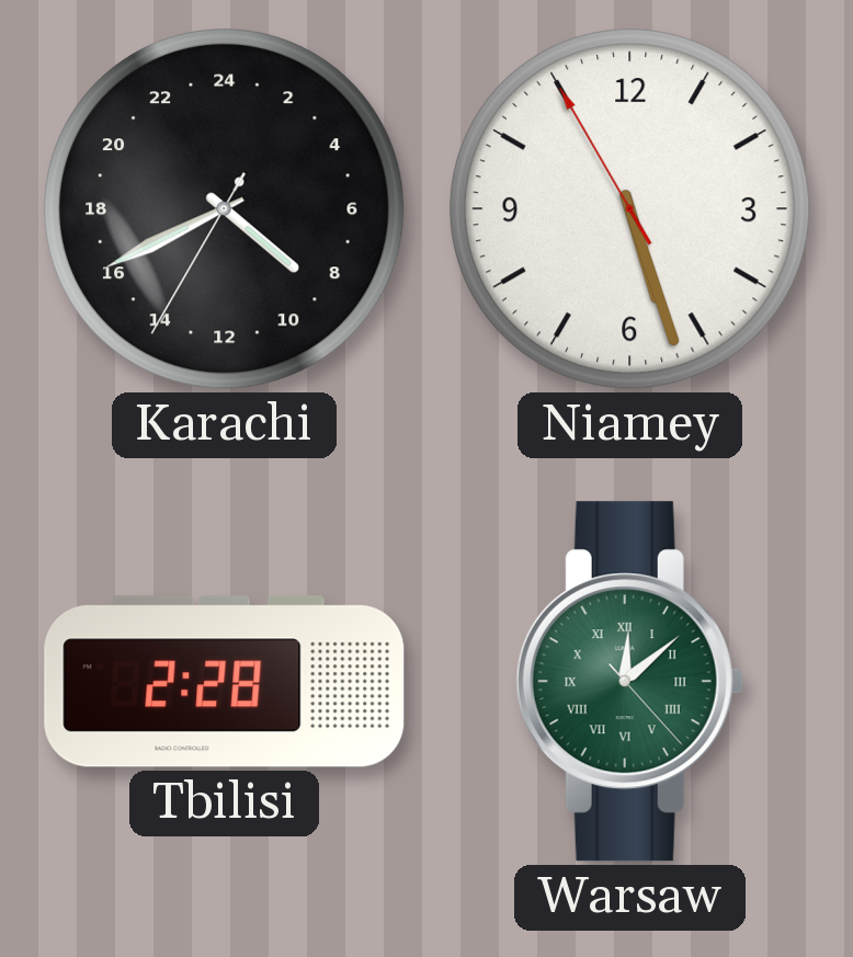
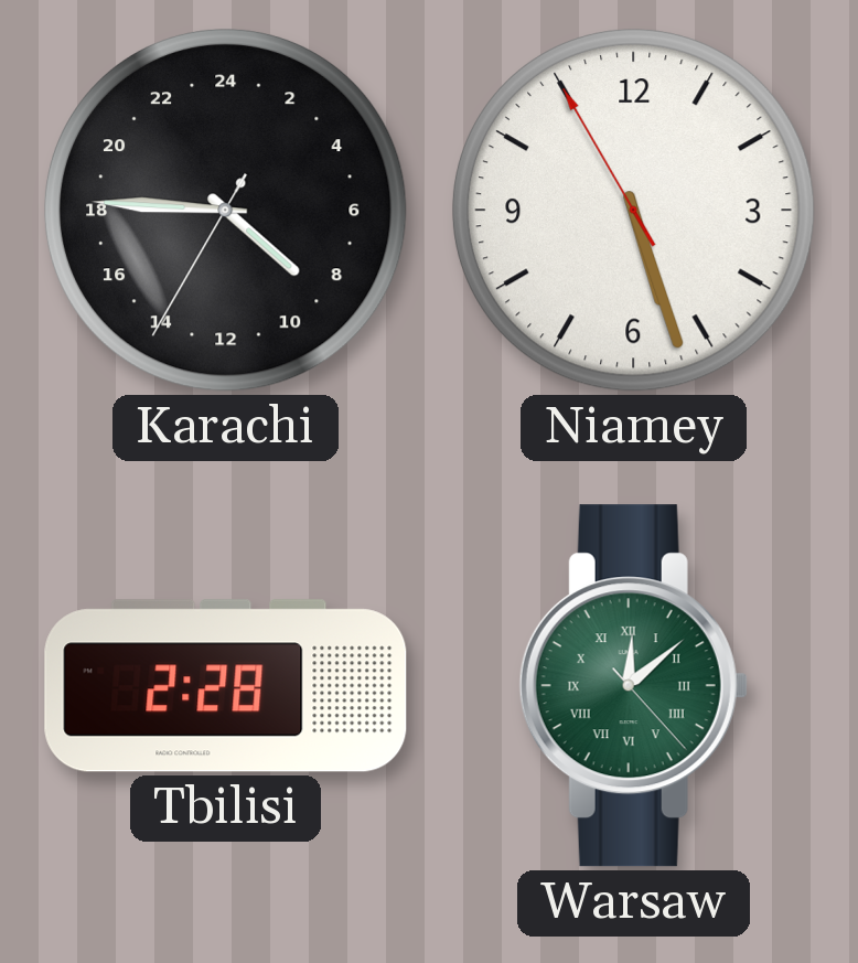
Karachi: 8:40 -> 8:45
